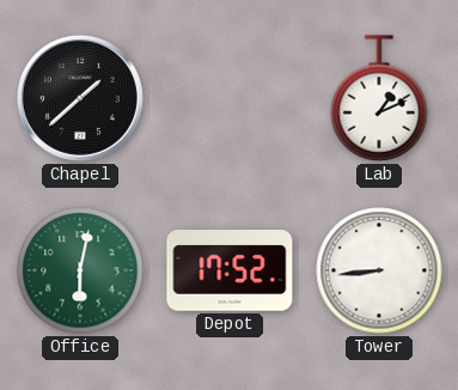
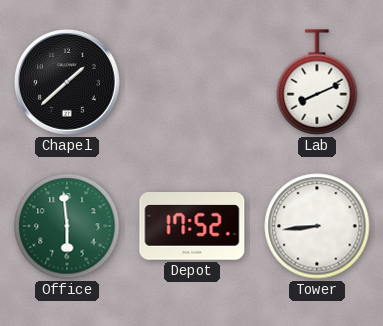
Lab: 1:11 -> 8:11
Office: 6:02 -> 5:59
